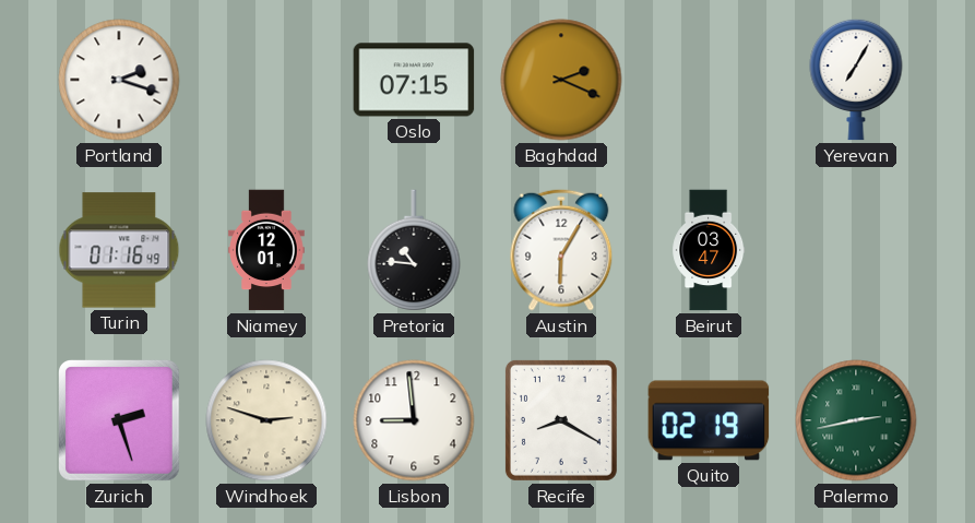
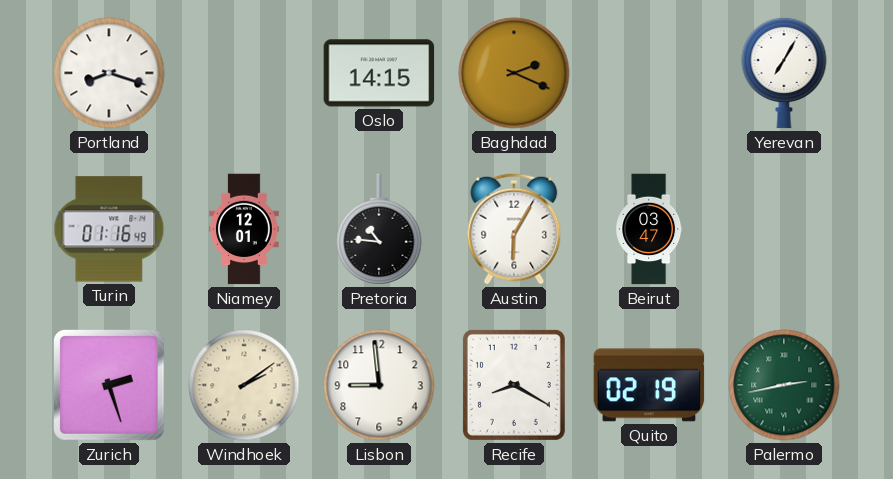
Portland: 2:18 -> 8:18
Oslo: 07:15 -> 14:15
Windhoek: 2:48 -> 2:09
